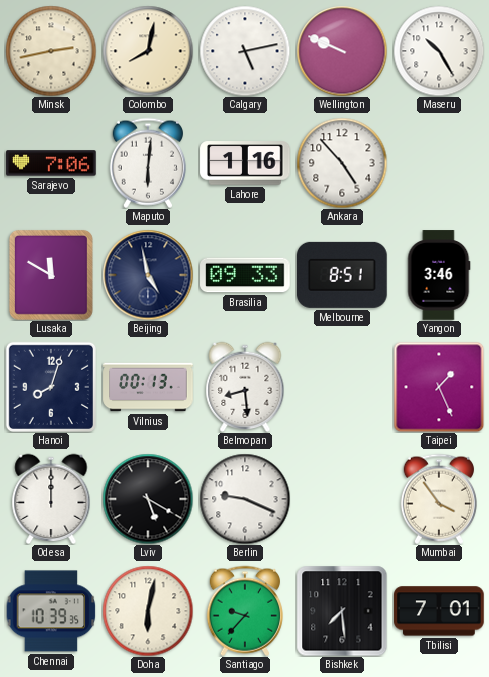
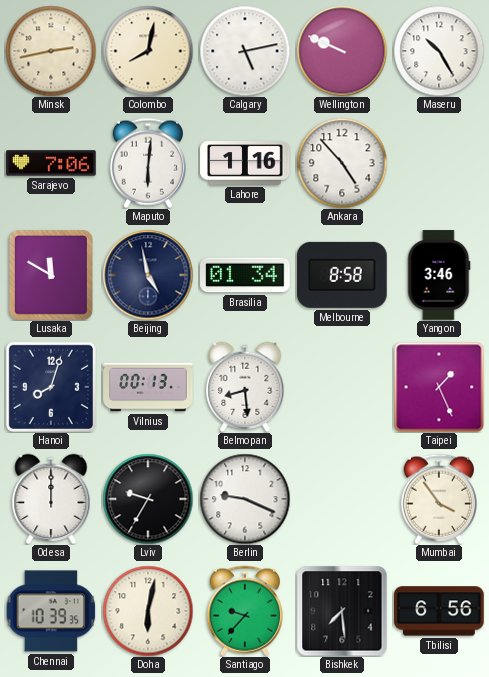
Brasilia: 09:33 -> 01:34
Melbourne: 8:51 -> 8:58
Lviv: 5:20 -> 9:35
Tbilisi: 7:01 -> 6:56
